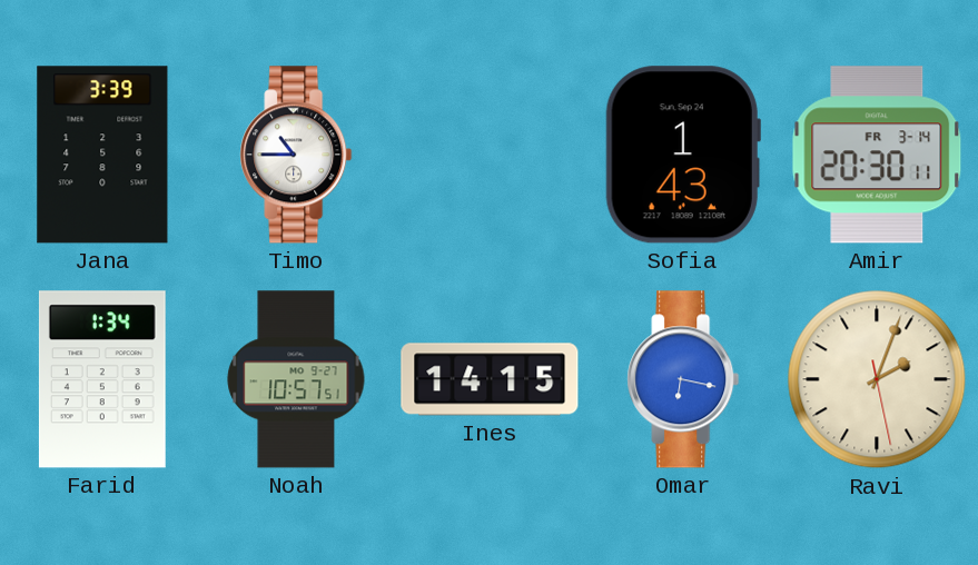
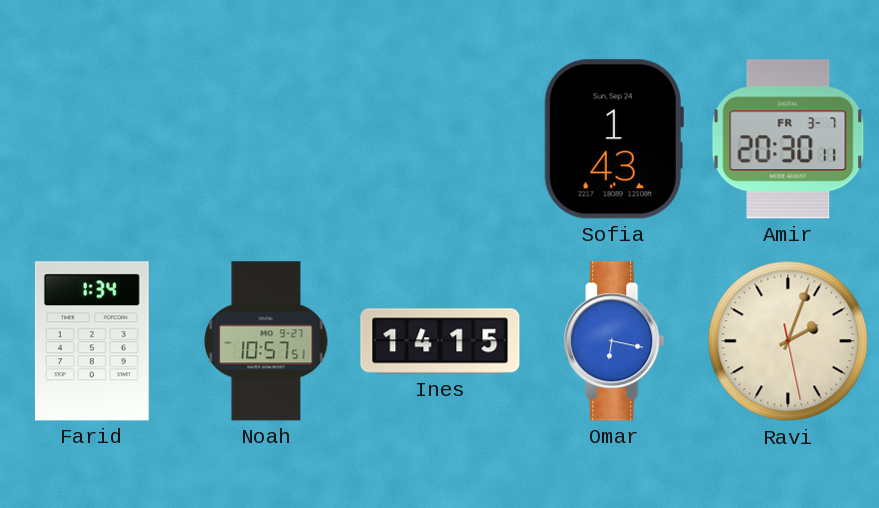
Jana: 3:39 -> none
Timo: 10:45 -> none
Amir date: FR 3-14 -> FR 3-7
